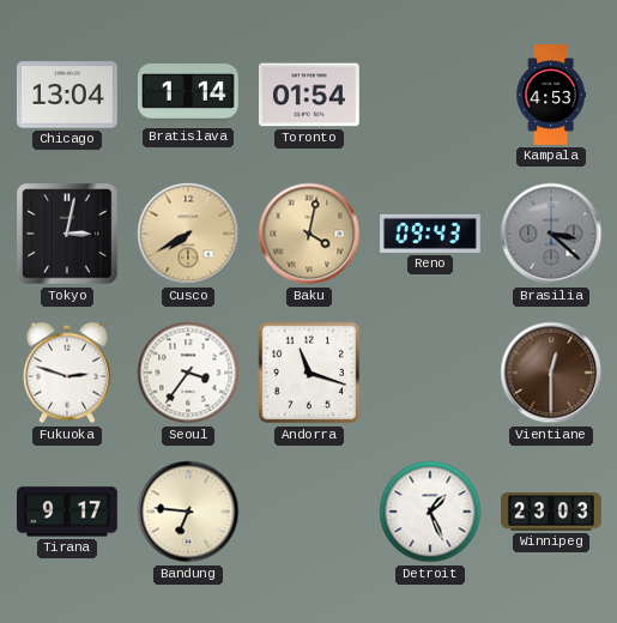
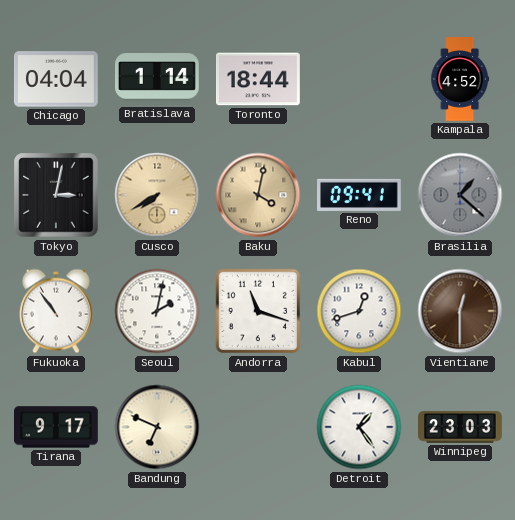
Chicago: 13:04 -> 04:04
Toronto: 01:54 -> 18:44
Kampala: 4:53 -> 4:52
Reno: 09:43 -> 09:41
Brasilia: 3:22 -> 1:22
Fukuoka: 2:48 -> 10:54
Seoul: 3:36 -> 2:02
Kabul: none -> 12:42
Bandung: 6:46 -> 6:49
Detroit: 1:26 -> 1:24
